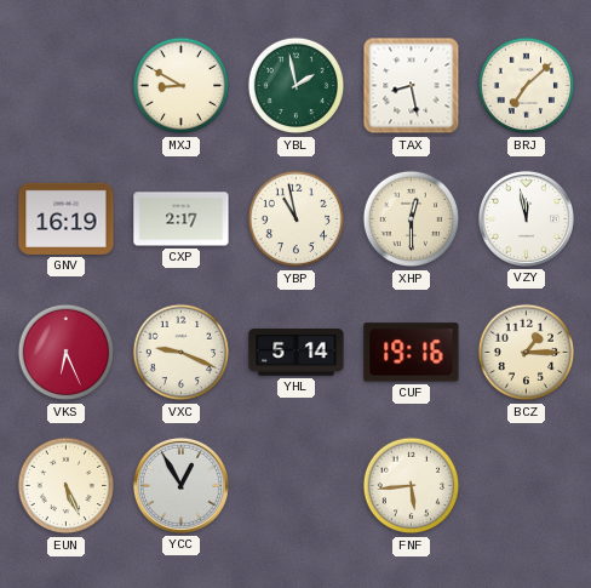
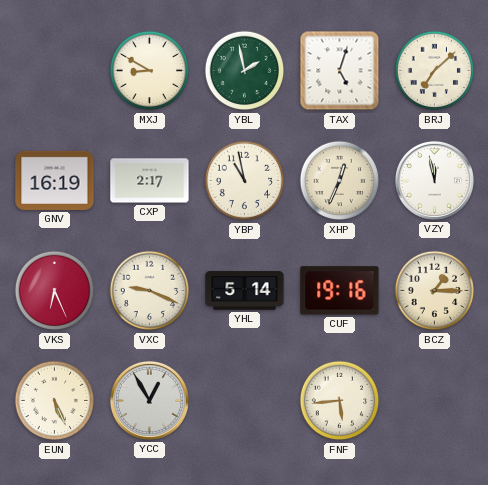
TAX: 8:28 -> 5:03
XHP: 12:30 -> 12:34
